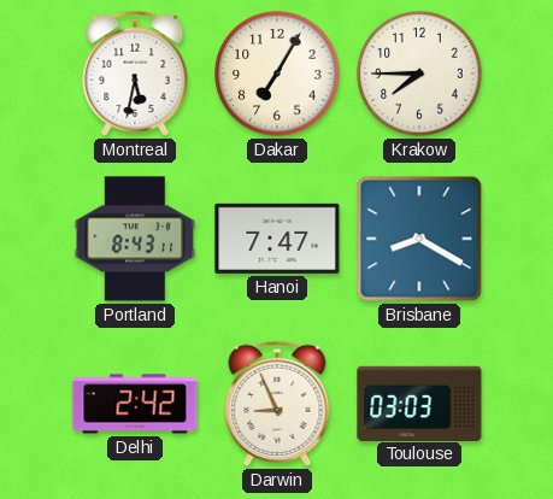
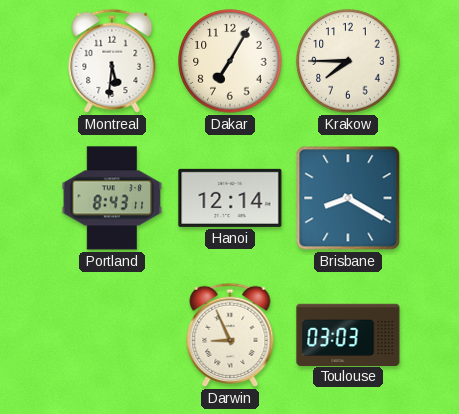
Montreal: 5:32 -> 5:31
Hanoi: 7:47 -> 12:14
Delhi: 2:42 -> none
